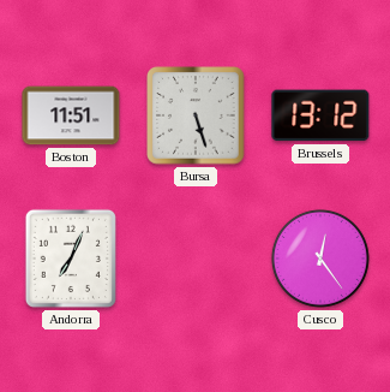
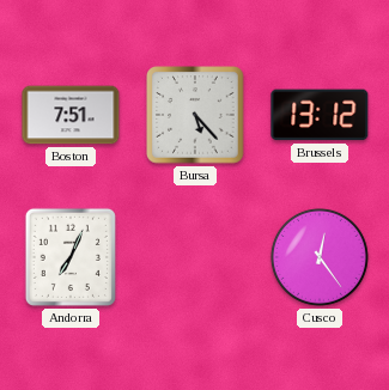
Boston: 11:51 -> 7:51
Bursa: 5:27 -> 5:23
